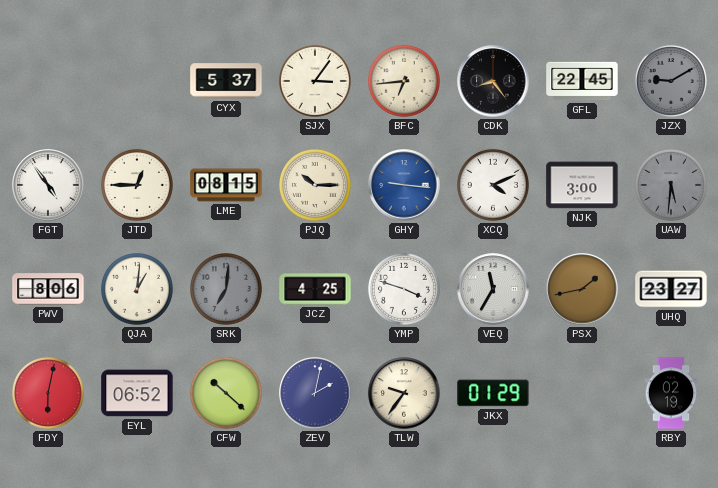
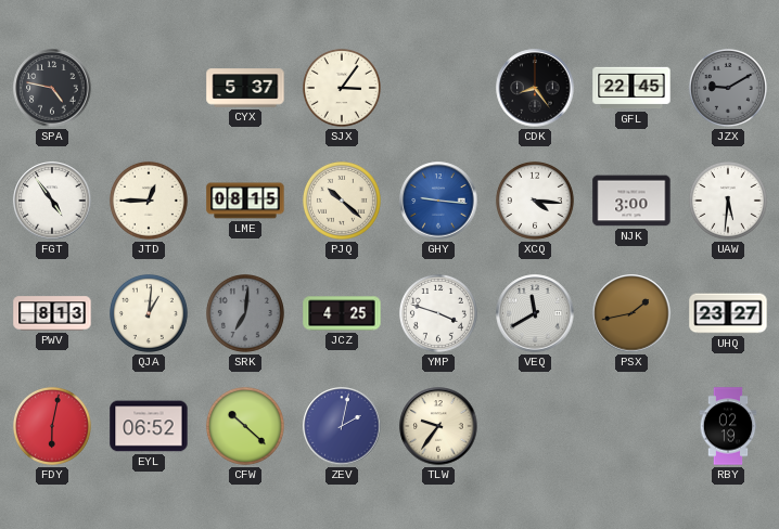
SPA: none -> 4:47
BFC: 6:44 -> none
PJQ: 10:15 -> 10:22
XCQ: 4:11 -> 4:16
UAW dial: grey -> white
PWV: 8:06 -> 8:13
VEQ: 11:35 -> 11:40
JKX: 01:29 -> none
